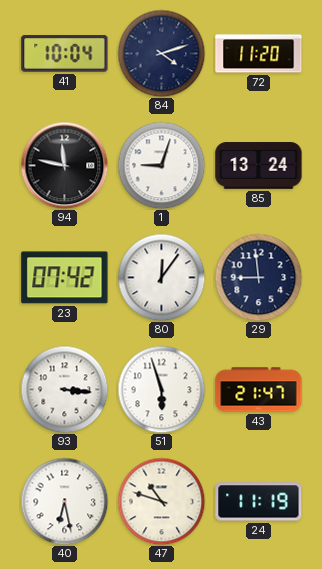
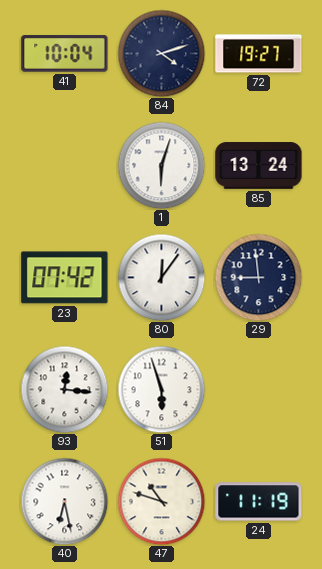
72: 11:20 -> 19:27
94: 11:47 -> none
1: 9:03 -> 6:03
93: 3:16 -> 12:16
43: 21:47 -> none
